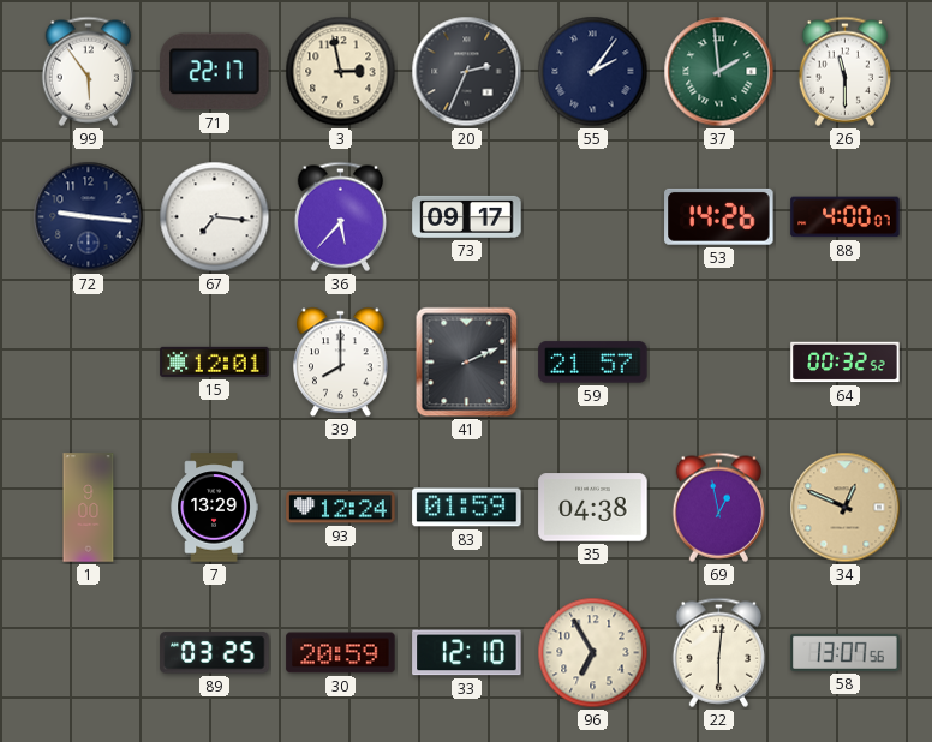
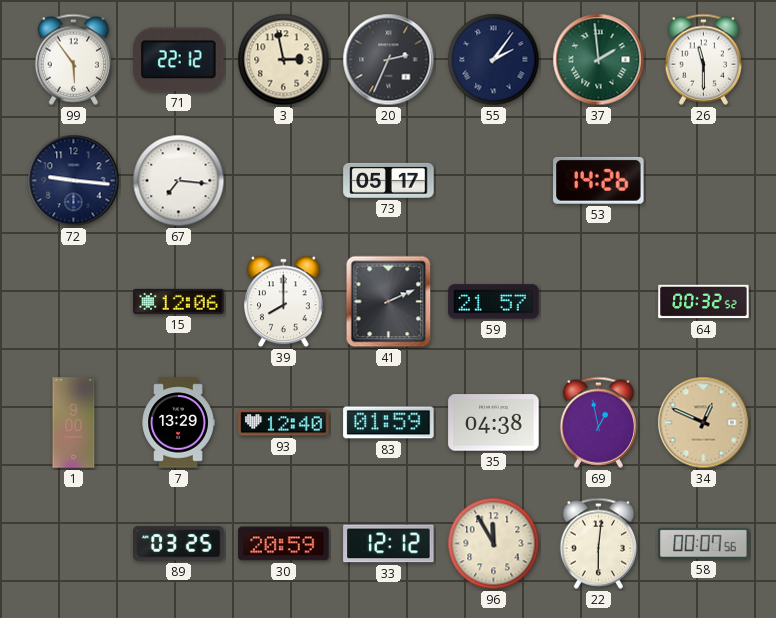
71: 22:17 -> 22:12
36: 5:37 -> none
73: 09:17 -> 05:17
88: 4:00 -> none
15: 12:01 -> 12:06
93: 12:24 -> 12:40
33: 12:10 -> 12:12
96: 6:55 -> 11:55
58: 13:07 -> 00:07
